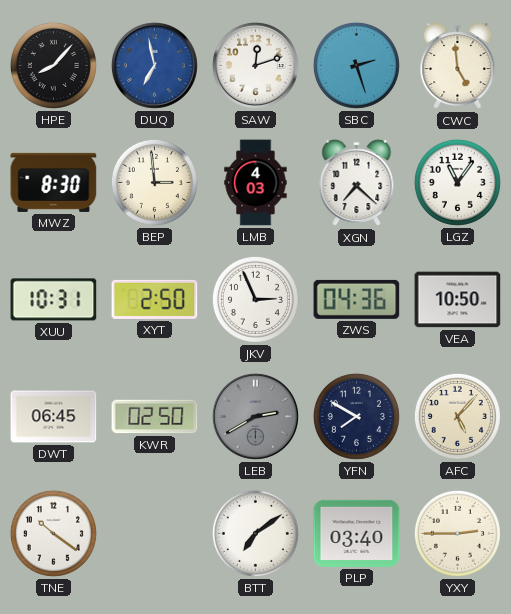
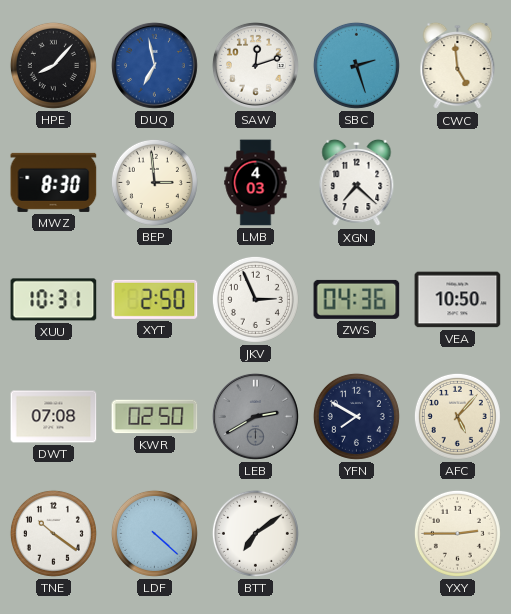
LGZ: 11:06 -> none
DWT: 06:45 -> 07:08
LDF: none -> 4:22
PLP: 03:40 -> none
